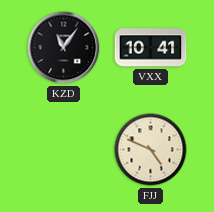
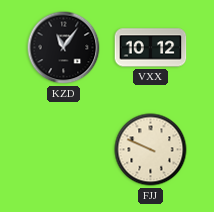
VXX: 10:41 -> 10:12
FJJ: 4:49 -> 9:49
